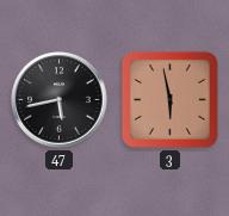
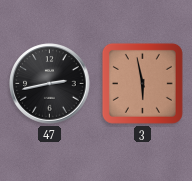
47: 5:43 -> 2:43
